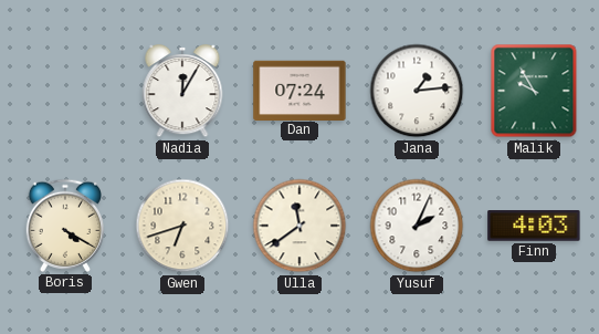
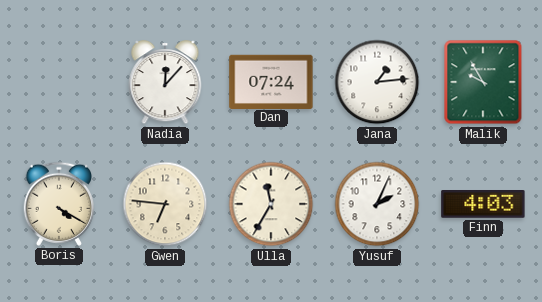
Nadia: 12:05 -> 12:07
Gwen: 6:42 -> 6:46
Ulla: 11:39 -> 11:35
